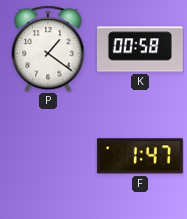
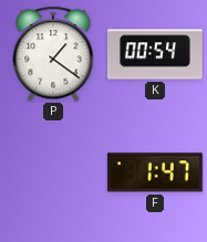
K: 00:58 -> 00:54
